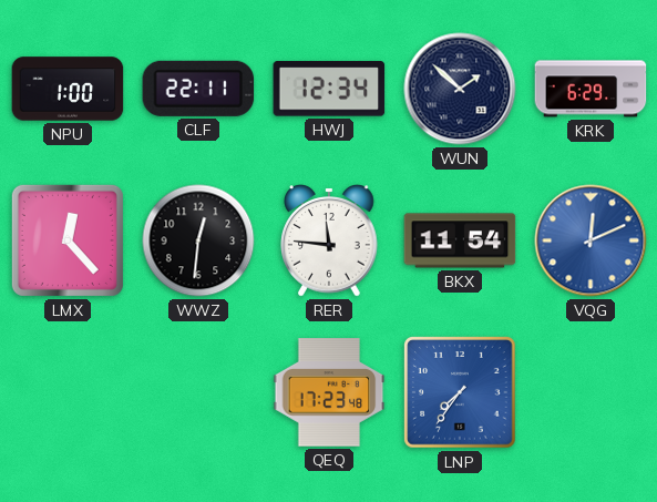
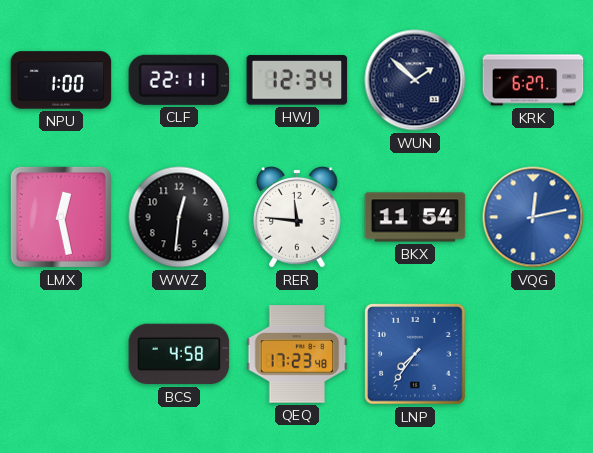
KRK: 6:29 -> 6:27
LMX: 12:23 -> 12:28
VQG: 12:11 -> 12:13
BCS: none -> 4:58
